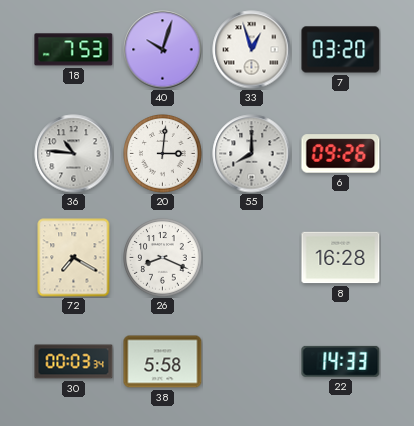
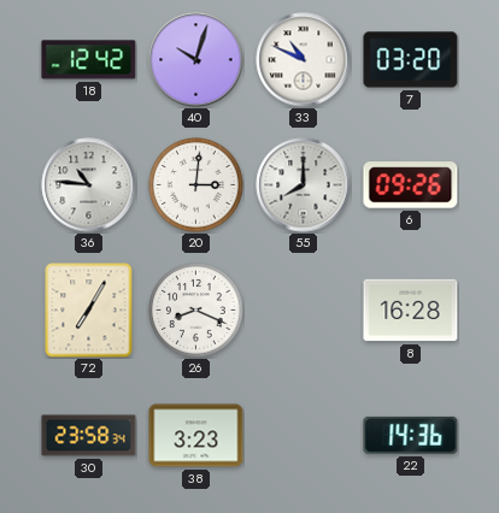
18: 7:53 -> 12:42
33: 12:57 -> 10:49
72: 7:20 -> 7:05
30: 00:03 -> 23:58
38: 5:58 -> 3:23
22: 14:33 -> 14:36
